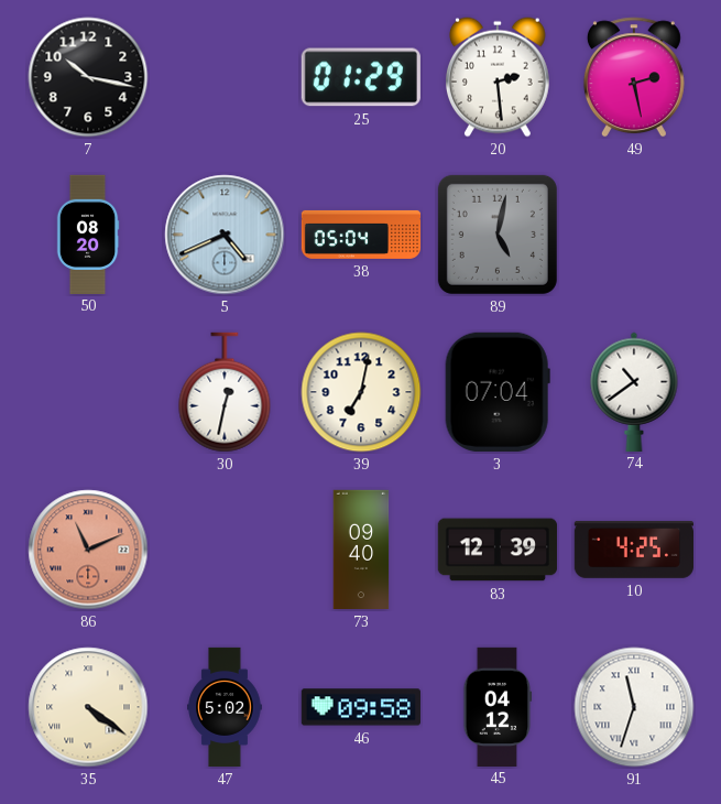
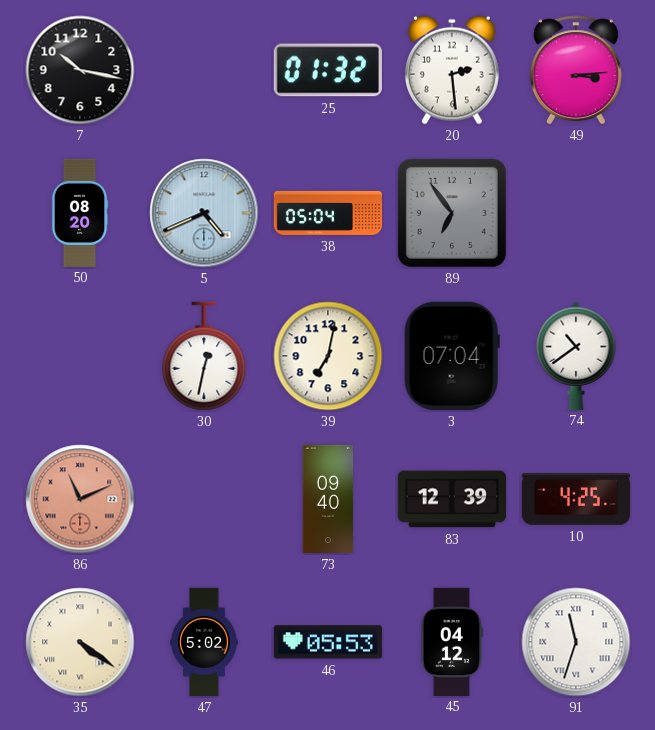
25: 01:29 -> 01:32
49: 2:28 -> 3:14
89: 5:02 -> 6:54
46: 09:58 -> 05:53
